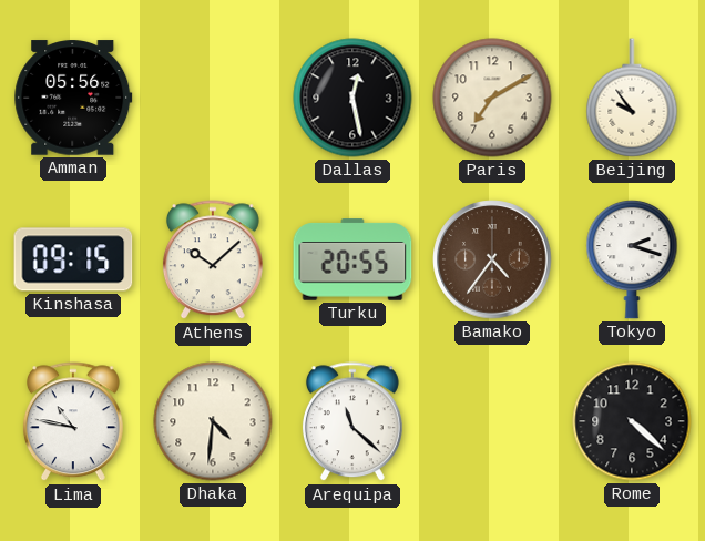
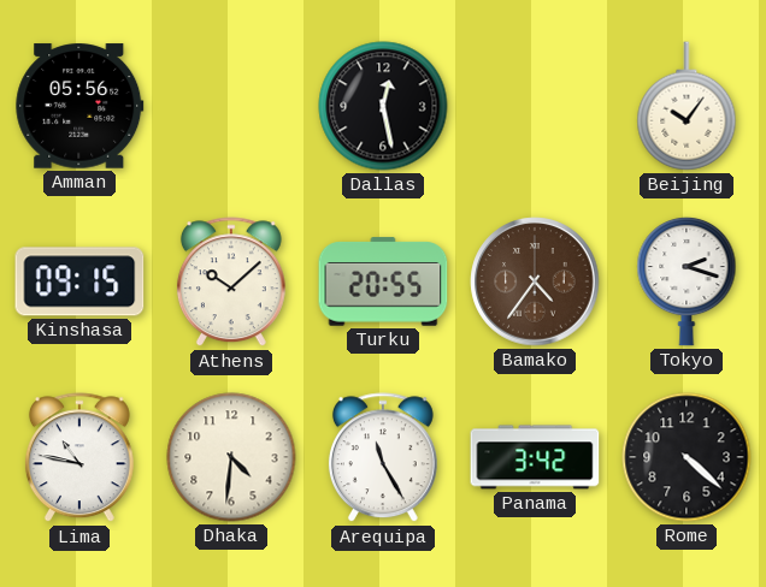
Paris: 7:10 -> none
Beijing: 9:54 -> 10:06
Arequipa: 11:22 -> 11:25
Panama: none -> 3:42
